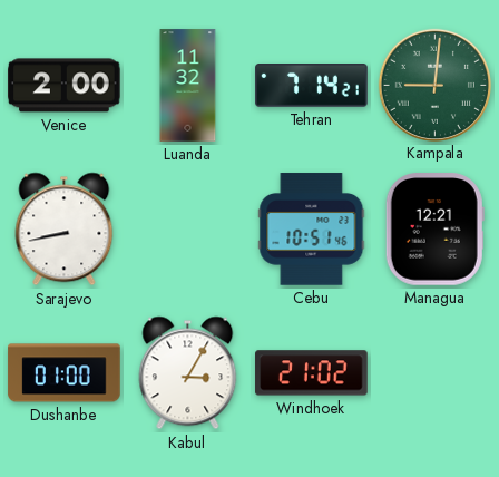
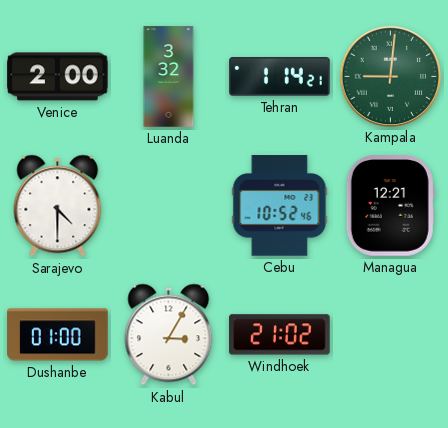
Luanda: 11:32 -> 3:32
Tehran: 7:14 -> 1:14
Sarajevo: 8:43 -> 4:30
Cebu: 10:51 -> 10:52
